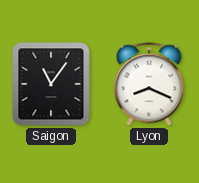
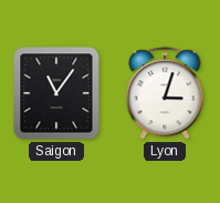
Lyon: 8:19 -> 3:03
